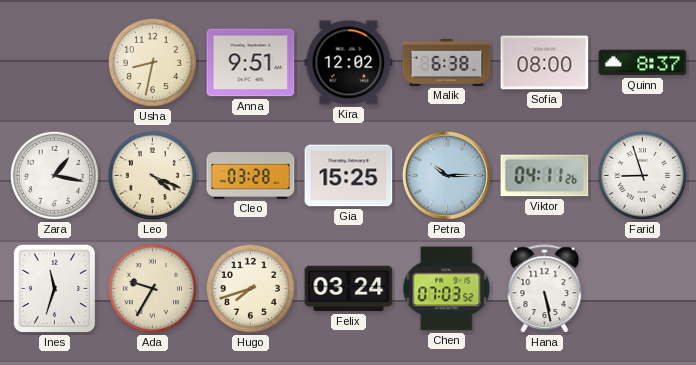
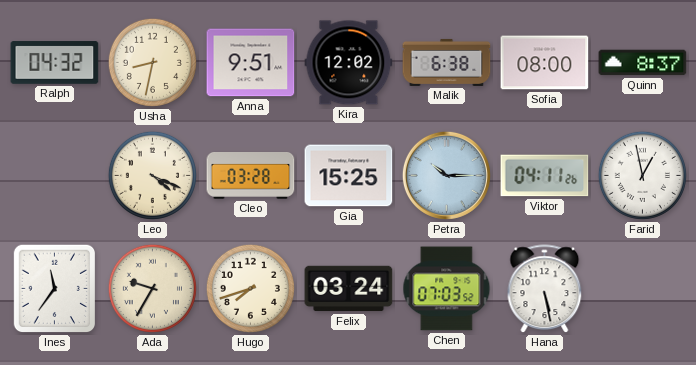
Ralph: none -> 04:32
Zara: 1:17 -> none
Farid: 8:57 -> 12:58
Ines: 11:33 -> 11:36
